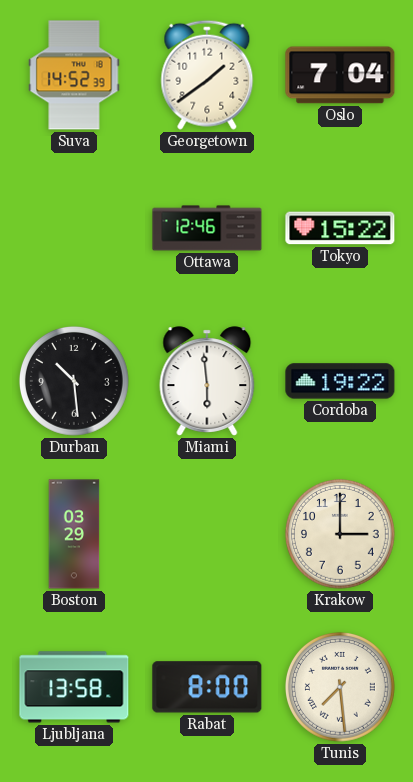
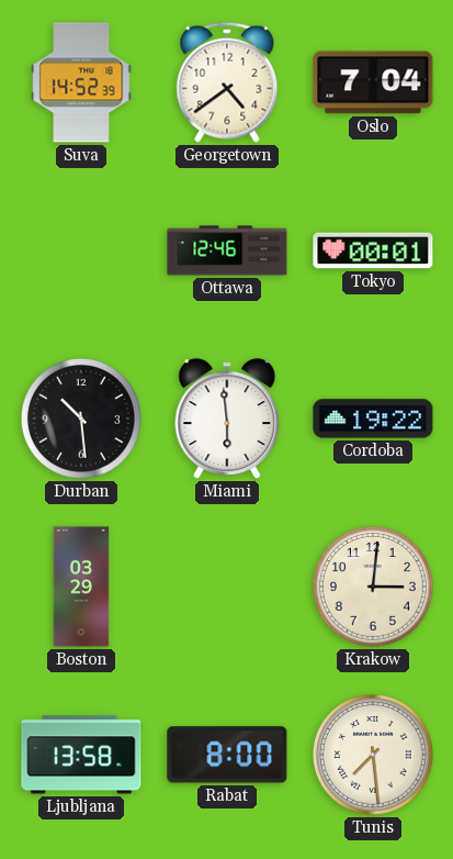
Georgetown: 1:39 -> 4:39
Tokyo: 15:22 -> 00:01
Krakow: 3:00 -> 3:01
